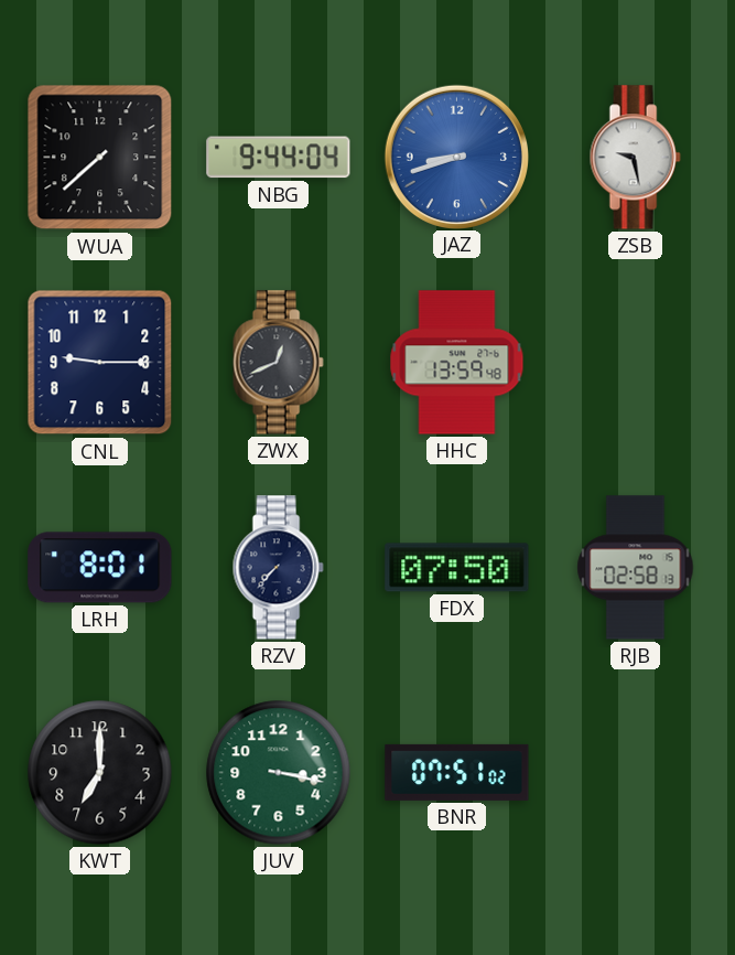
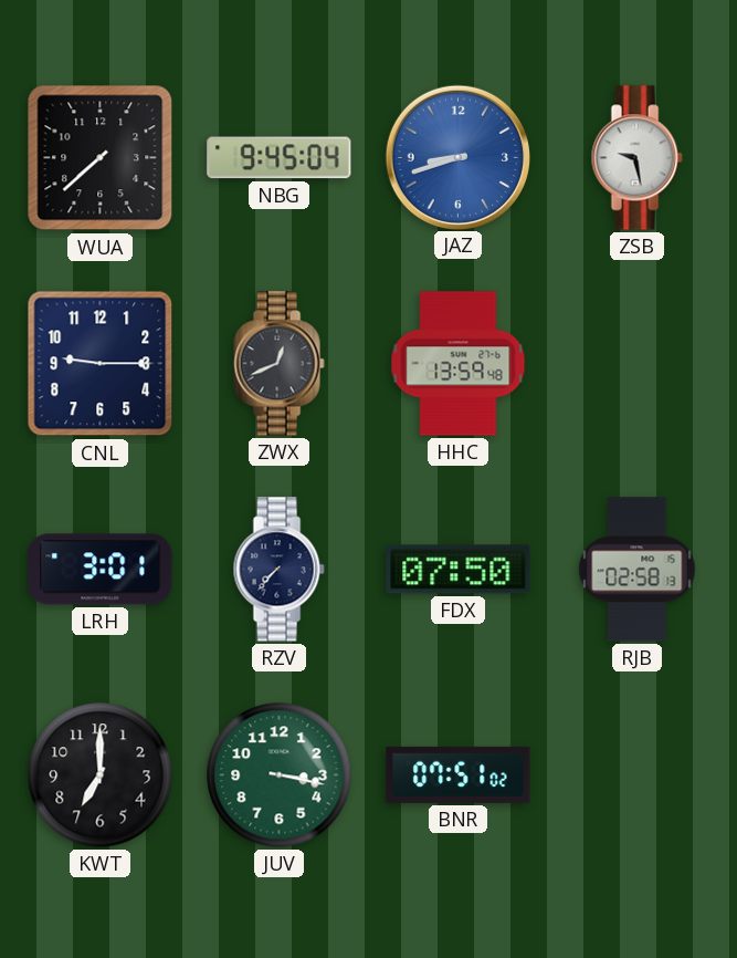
NBG: 9:44 -> 9:45
LRH: 8:01 -> 3:01
